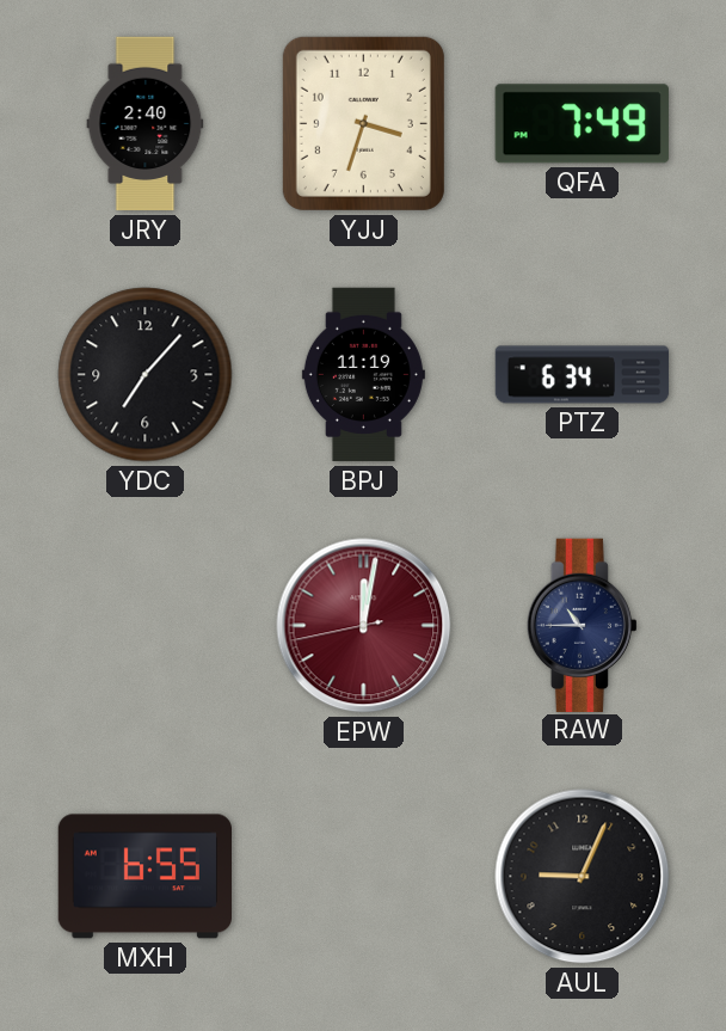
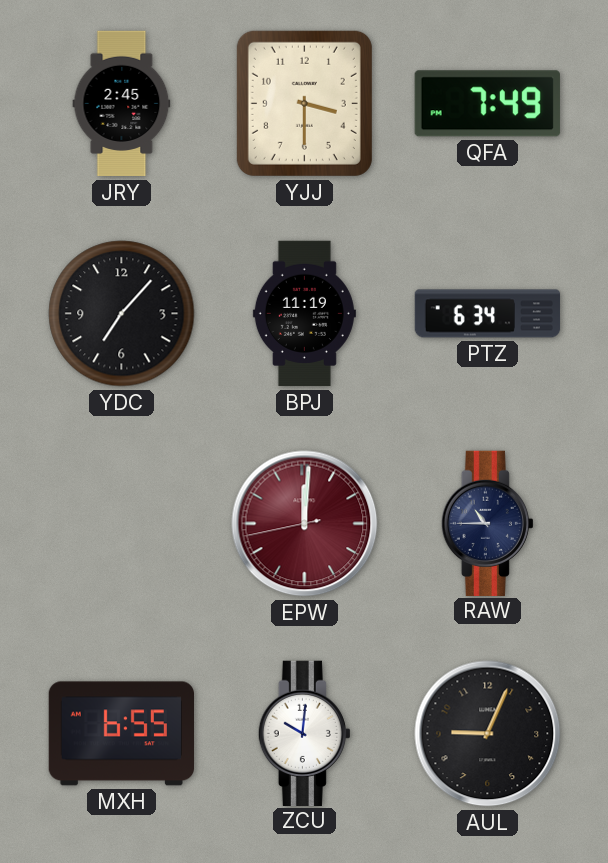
JRY: 2:40 -> 2:45
YJJ: 3:33 -> 3:30
EPW: 12:01 -> 12:00
ZCU: none -> 10:01
